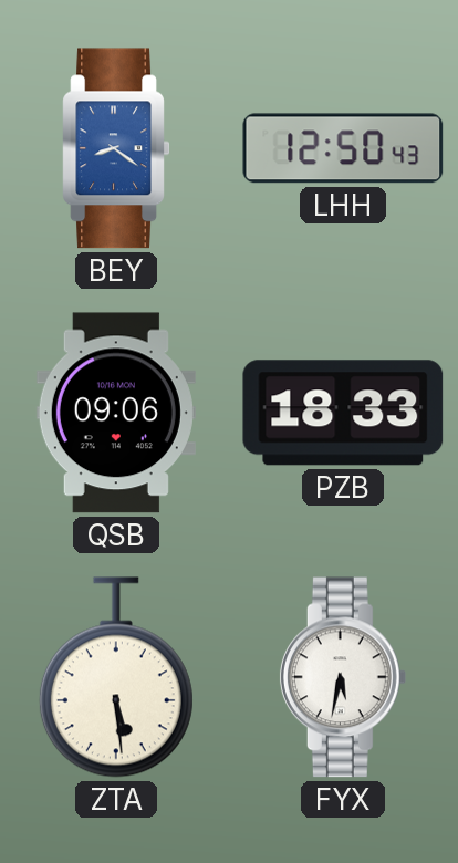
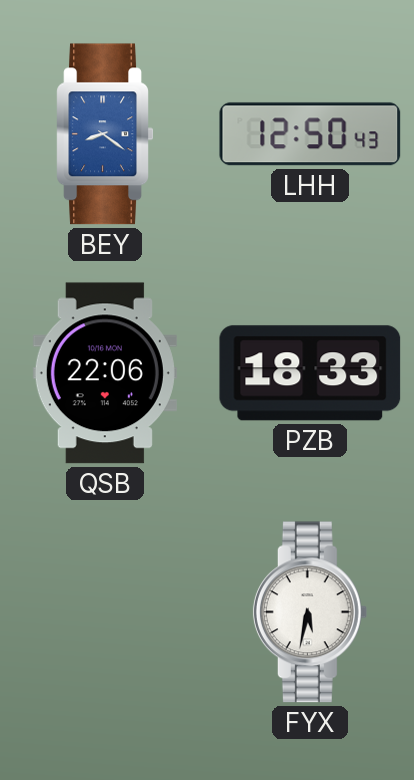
QSB: 09:06 -> 22:06
ZTA: 5:29 -> none
